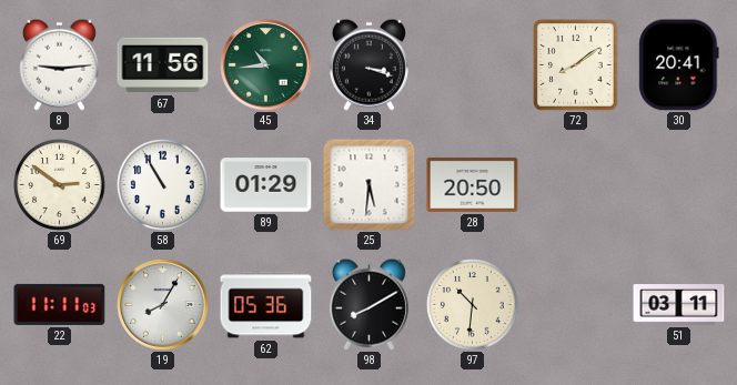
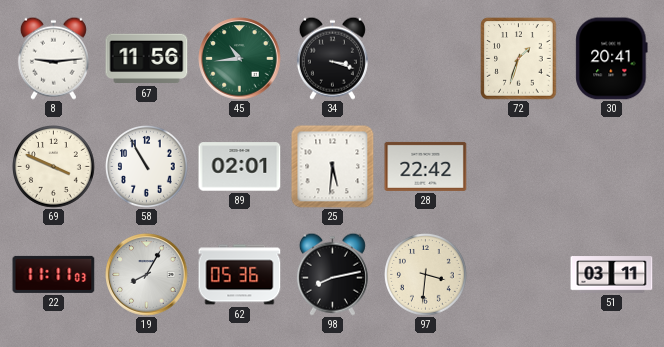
72: 8:09 -> 1:33
69: 2:51 -> 3:49
89: 01:29 -> 02:01
28: 20:50 -> 22:42
98: 8:10 -> 8:13
97: 10:31 -> 3:31
